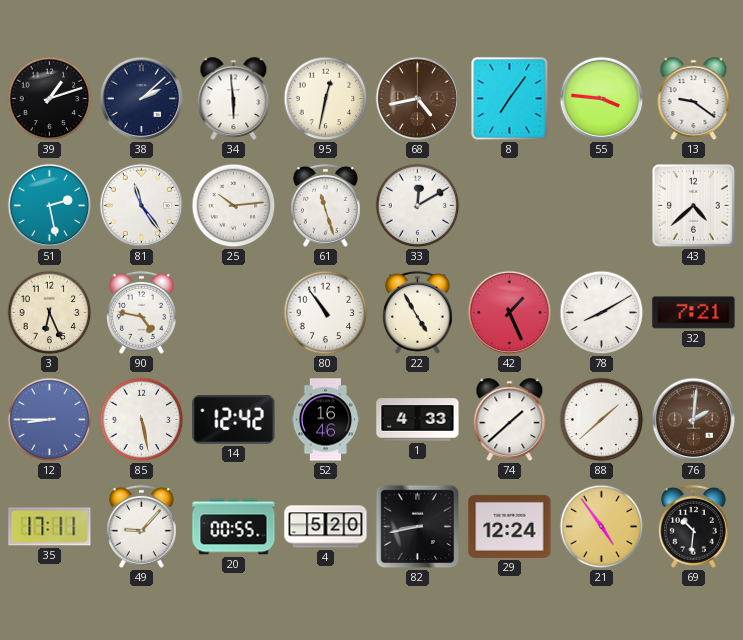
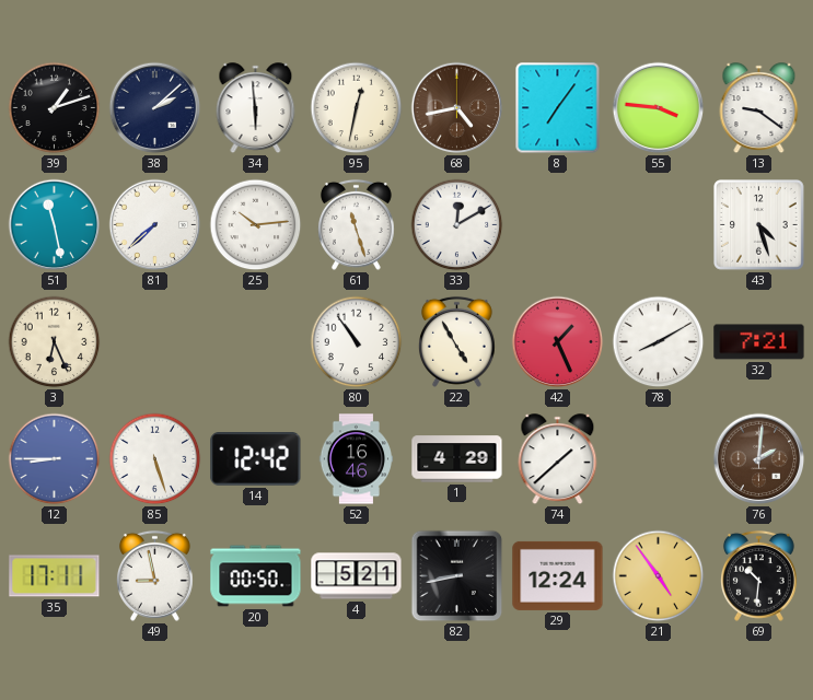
51: 2:28 -> 11:28
81: 11:24 -> 7:38
43: 4:38 -> 4:27
90: 4:47 -> none
85: 5:28 -> 5:27
1: 4:33 -> 4:29
88: 1:38 -> none
49: 9:07 -> 8:58
20: 00:55 -> 00:50
4: 5:20 -> 5:21
